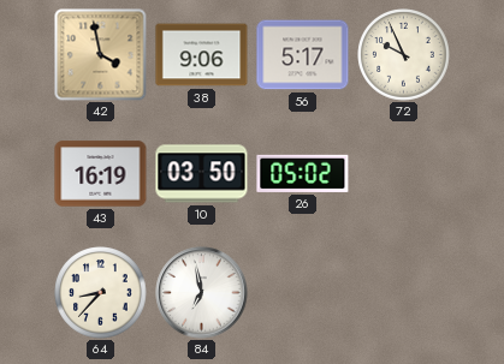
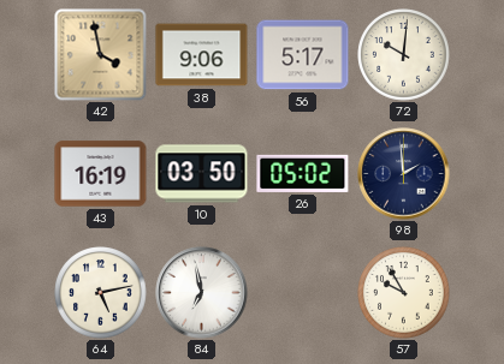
72: 9:56 -> 10:01
98: none -> 1:59
64: 8:37 -> 5:13
57: none -> 9:55
